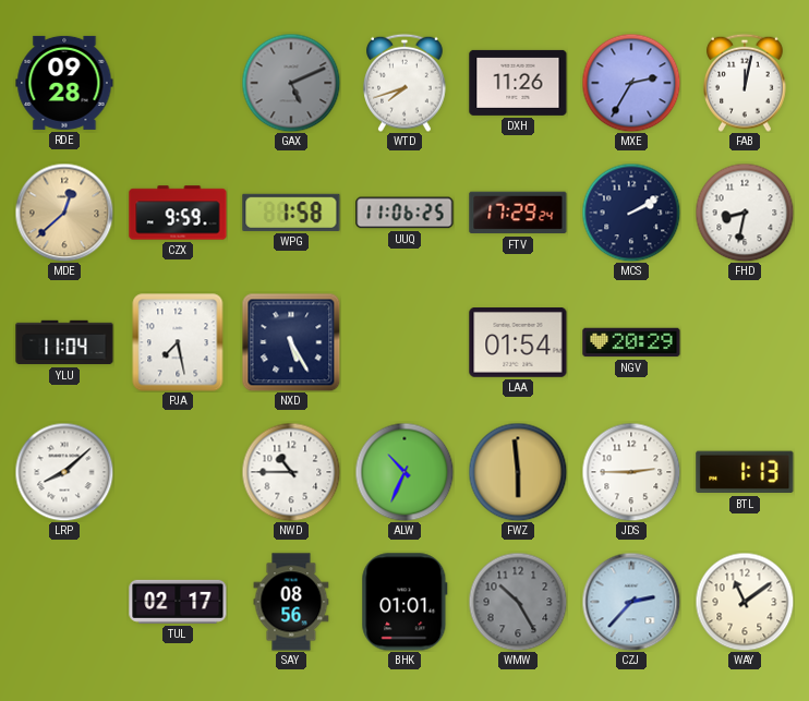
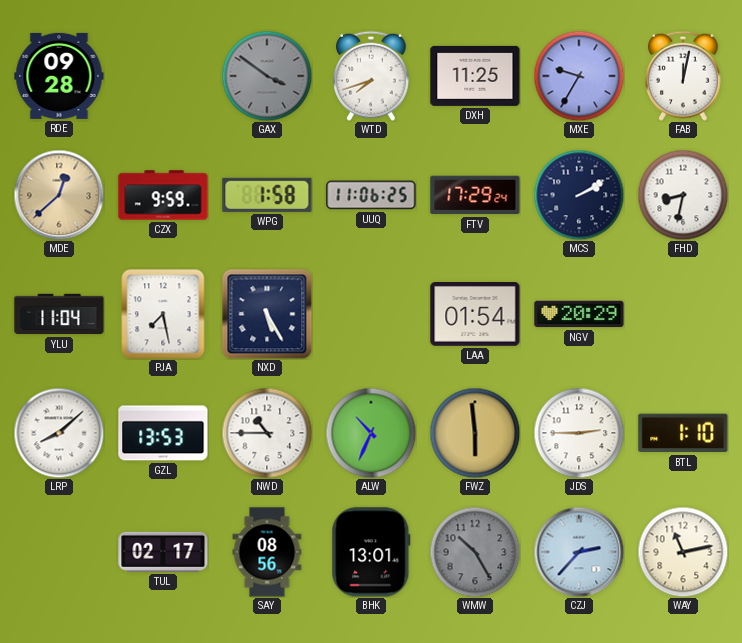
GAX: 5:11 -> 3:51
DXH: 11:26 -> 11:25
MXE: 2:35 -> 9:35
GZL: none -> 13:53
BTL: 1:13 -> 1:10
BHK: 01:01 -> 13:01
WAY: 11:09 -> 11:13
